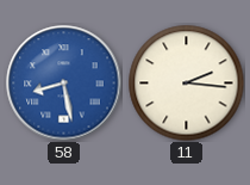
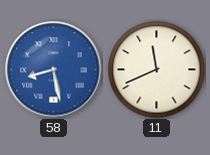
11: 2:16 -> 11:41
